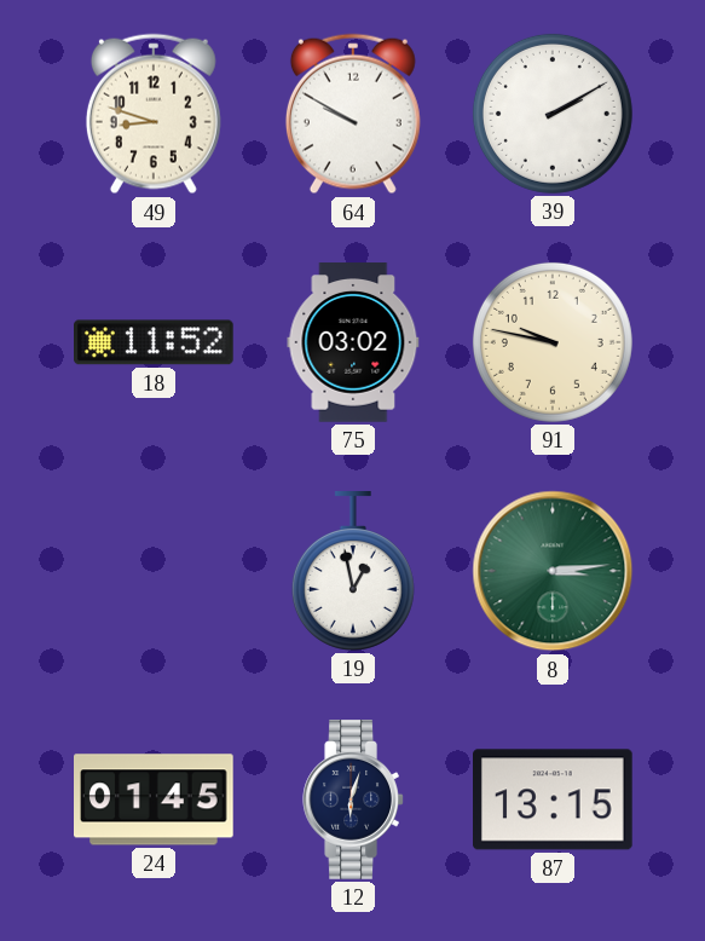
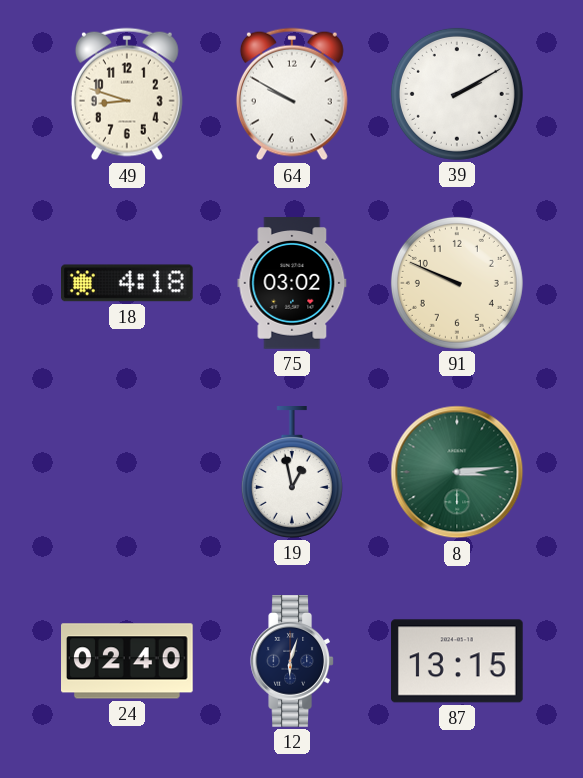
18: 11:52 -> 4:18
91: 9:47 -> 9:49
24: 01:45 -> 02:40
